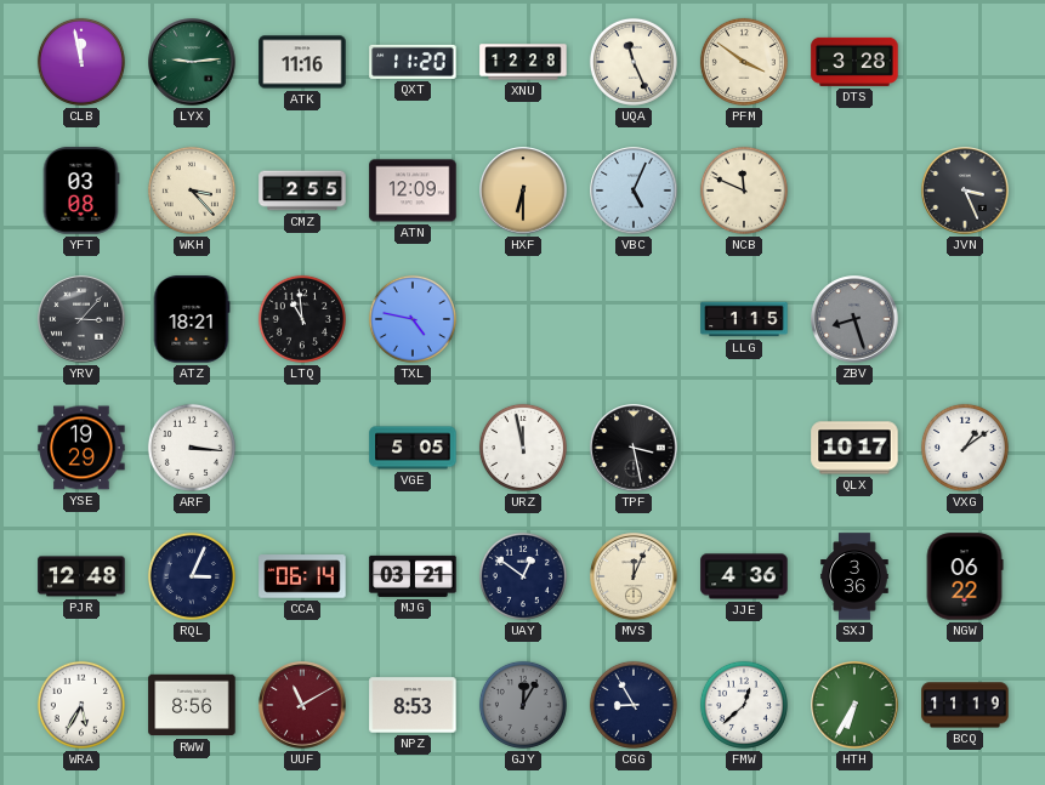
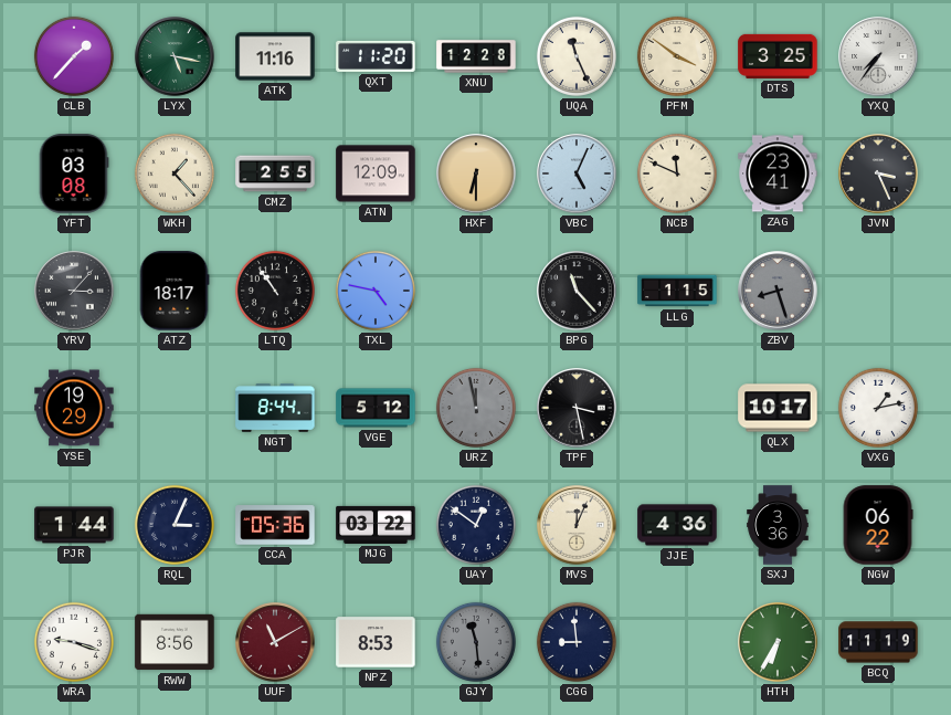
CLB: 11:58 -> 1:37
LYX: 9:14 -> 5:17
DTS: 3:28 -> 3:25
YXQ: none -> 7:36
WKH: 3:23 -> 1:23
ZAG: none -> 23:41
ATZ: 18:21 -> 18:17
LTQ: 10:59 -> 10:54
BPG: none -> 11:23
ARF: 3:16 -> none
NGT: none -> 8:44
VGE: 5:05 -> 5:12
URZ dial: white -> grey
VXG: 1:09 -> 1:13
PJR: 12:48 -> 1:44
CCA: 06:14 -> 05:36
MJG: 03:21 -> 03:22
WRA: 5:35 -> 9:18
GJY: 12:05 -> 11:29
CGG: 8:55 -> 8:59
FMW: 12:38 -> none
